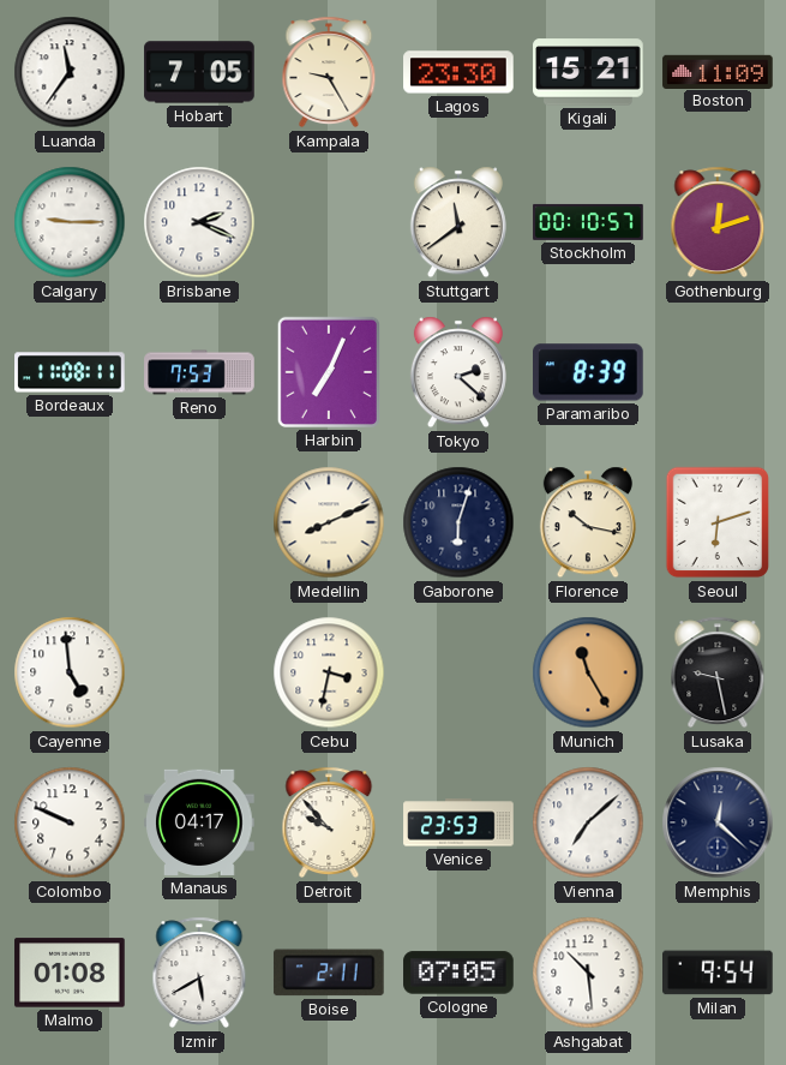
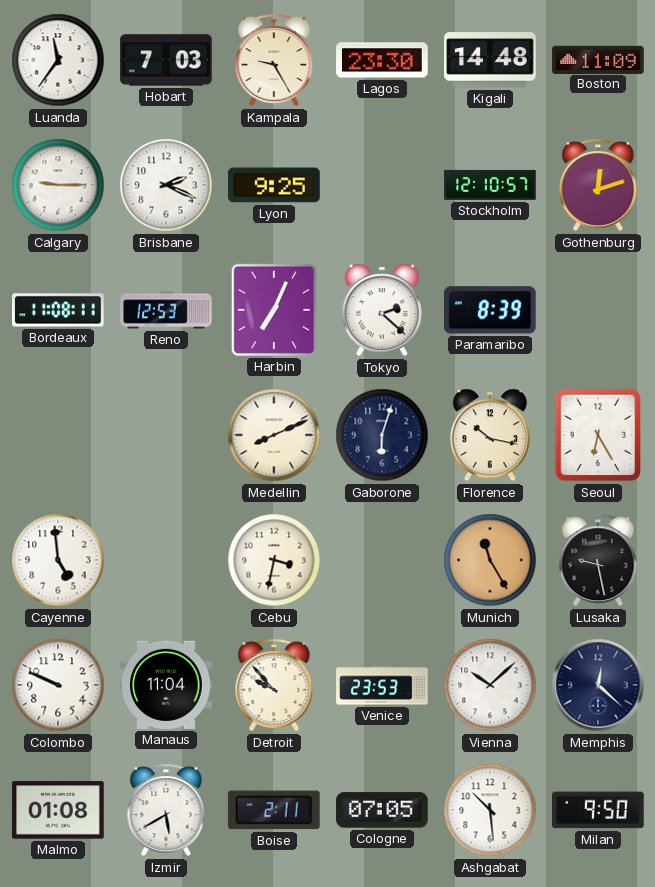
Hobart: 7:05 -> 7:03
Kigali: 15:21 -> 14:48
Lyon: none -> 9:25
Stuttgart: 11:39 -> none
Stockholm: 00:10 -> 12:10
Reno: 7:53 -> 12:53
Seoul: 6:12 -> 6:25
Manaus: 04:17 -> 11:04
Vienna: 7:08 -> 10:08
Milan: 9:54 -> 9:50
